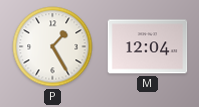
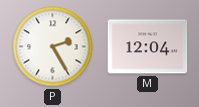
P: 1:25 -> 2:25
